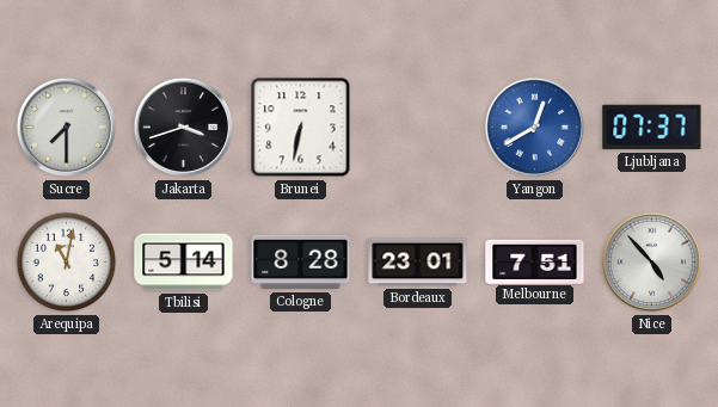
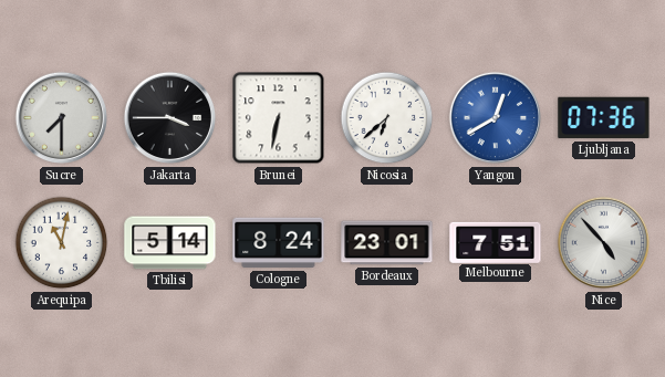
Jakarta: 3:42 -> 3:45
Nicosia: none -> 6:38
Ljubljana: 07:37 -> 07:36
Cologne: 8:28 -> 8:24
